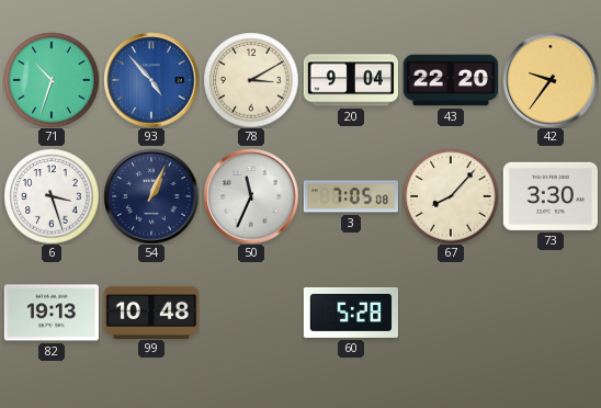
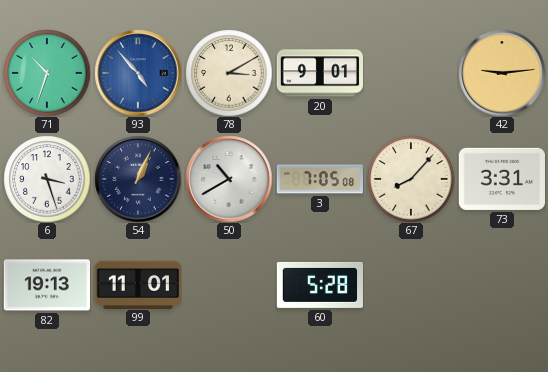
20: 9:04 -> 9:01
43: 22:20 -> none
42: 9:36 -> 9:14
50: 11:34 -> 10:40
73: 3:30 -> 3:31
99: 10:48 -> 11:01
